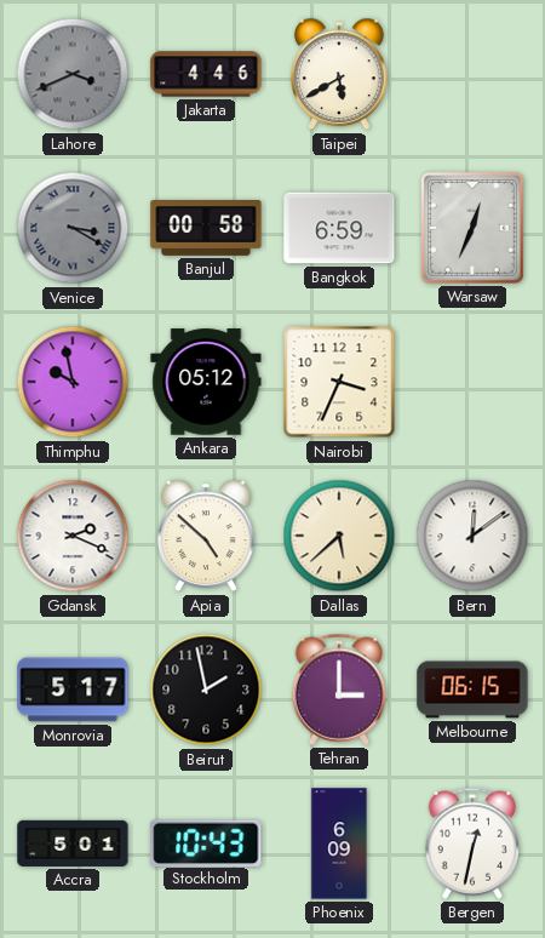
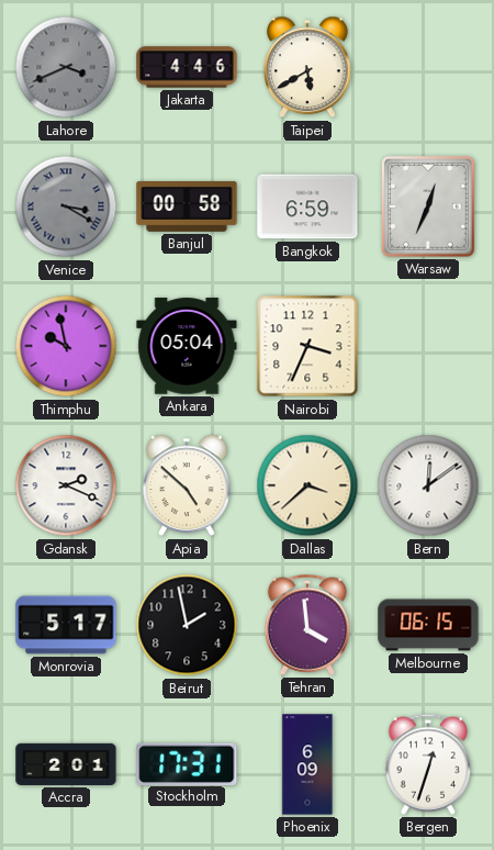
Ankara: 05:12 -> 05:04
Dallas: 5:38 -> 3:38
Tehran: 3:00 -> 3:59
Accra: 5:01 -> 2:01
Stockholm: 10:43 -> 17:31
Bergen: 12:32 -> 12:33
